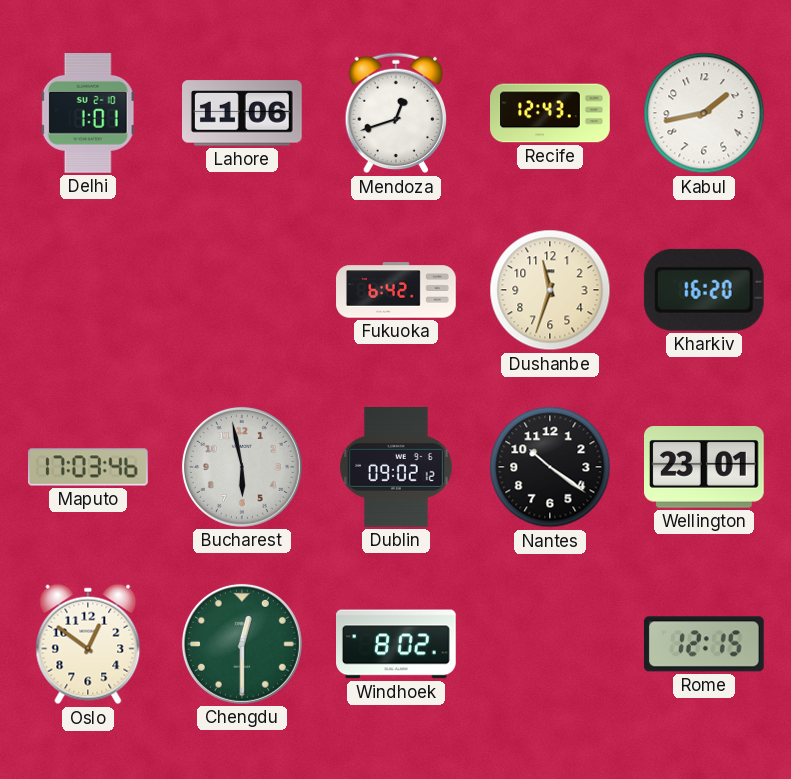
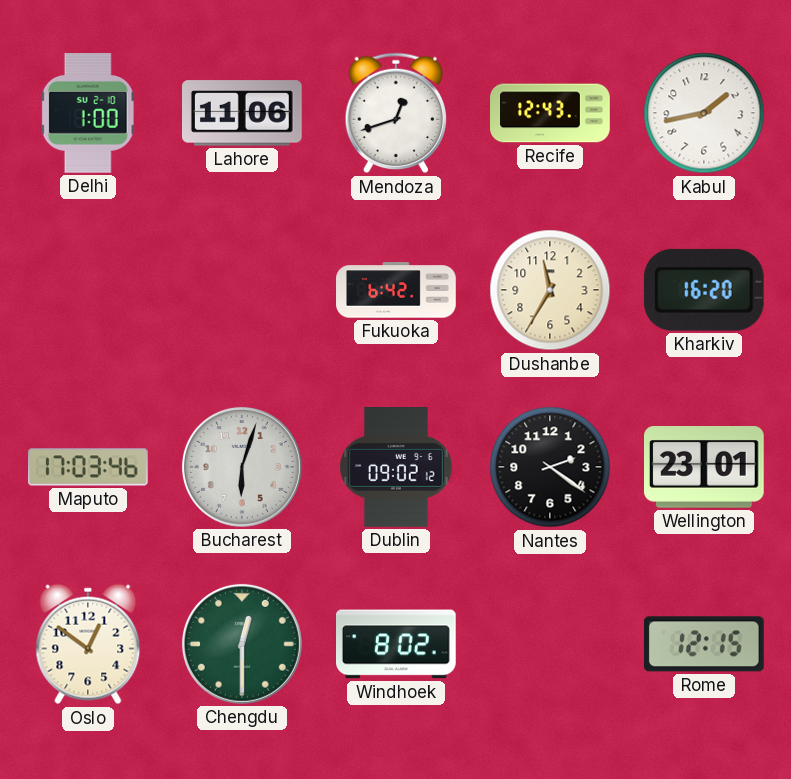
Delhi: 1:01 -> 1:00
Dushanbe: 11:33 -> 11:35
Bucharest: 5:58 -> 6:03
Nantes: 10:21 -> 2:21
